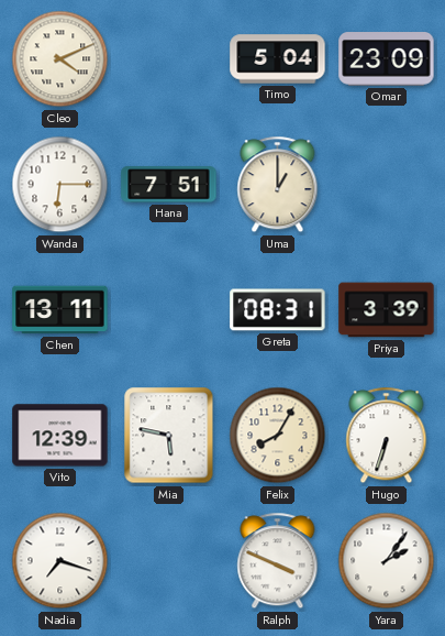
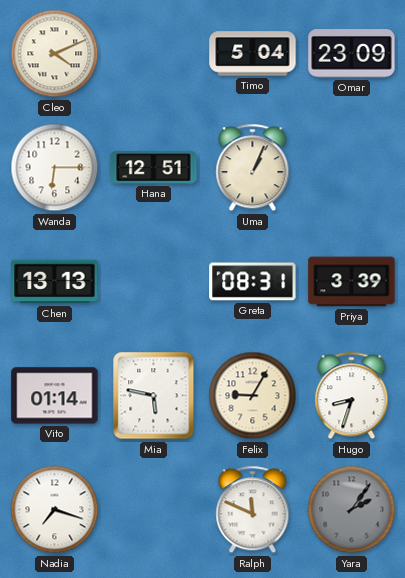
Hana: 7:51 -> 12:51
Uma: 1:00 -> 1:04
Chen: 13:11 -> 13:13
Vito: 12:39 -> 01:14
Felix: 8:05 -> 9:05
Hugo: 6:33 -> 8:33
Ralph: 3:49 -> 11:49
Yara dial: white -> grey
